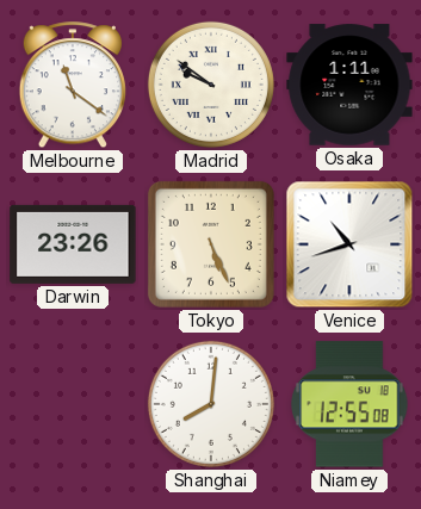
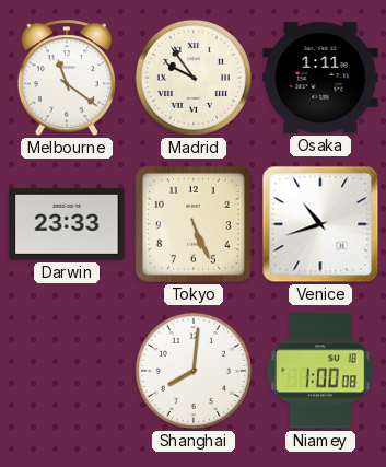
Madrid: 9:51 -> 9:54
Darwin: 23:26 -> 23:33
Niamey: 12:55 -> 1:00
